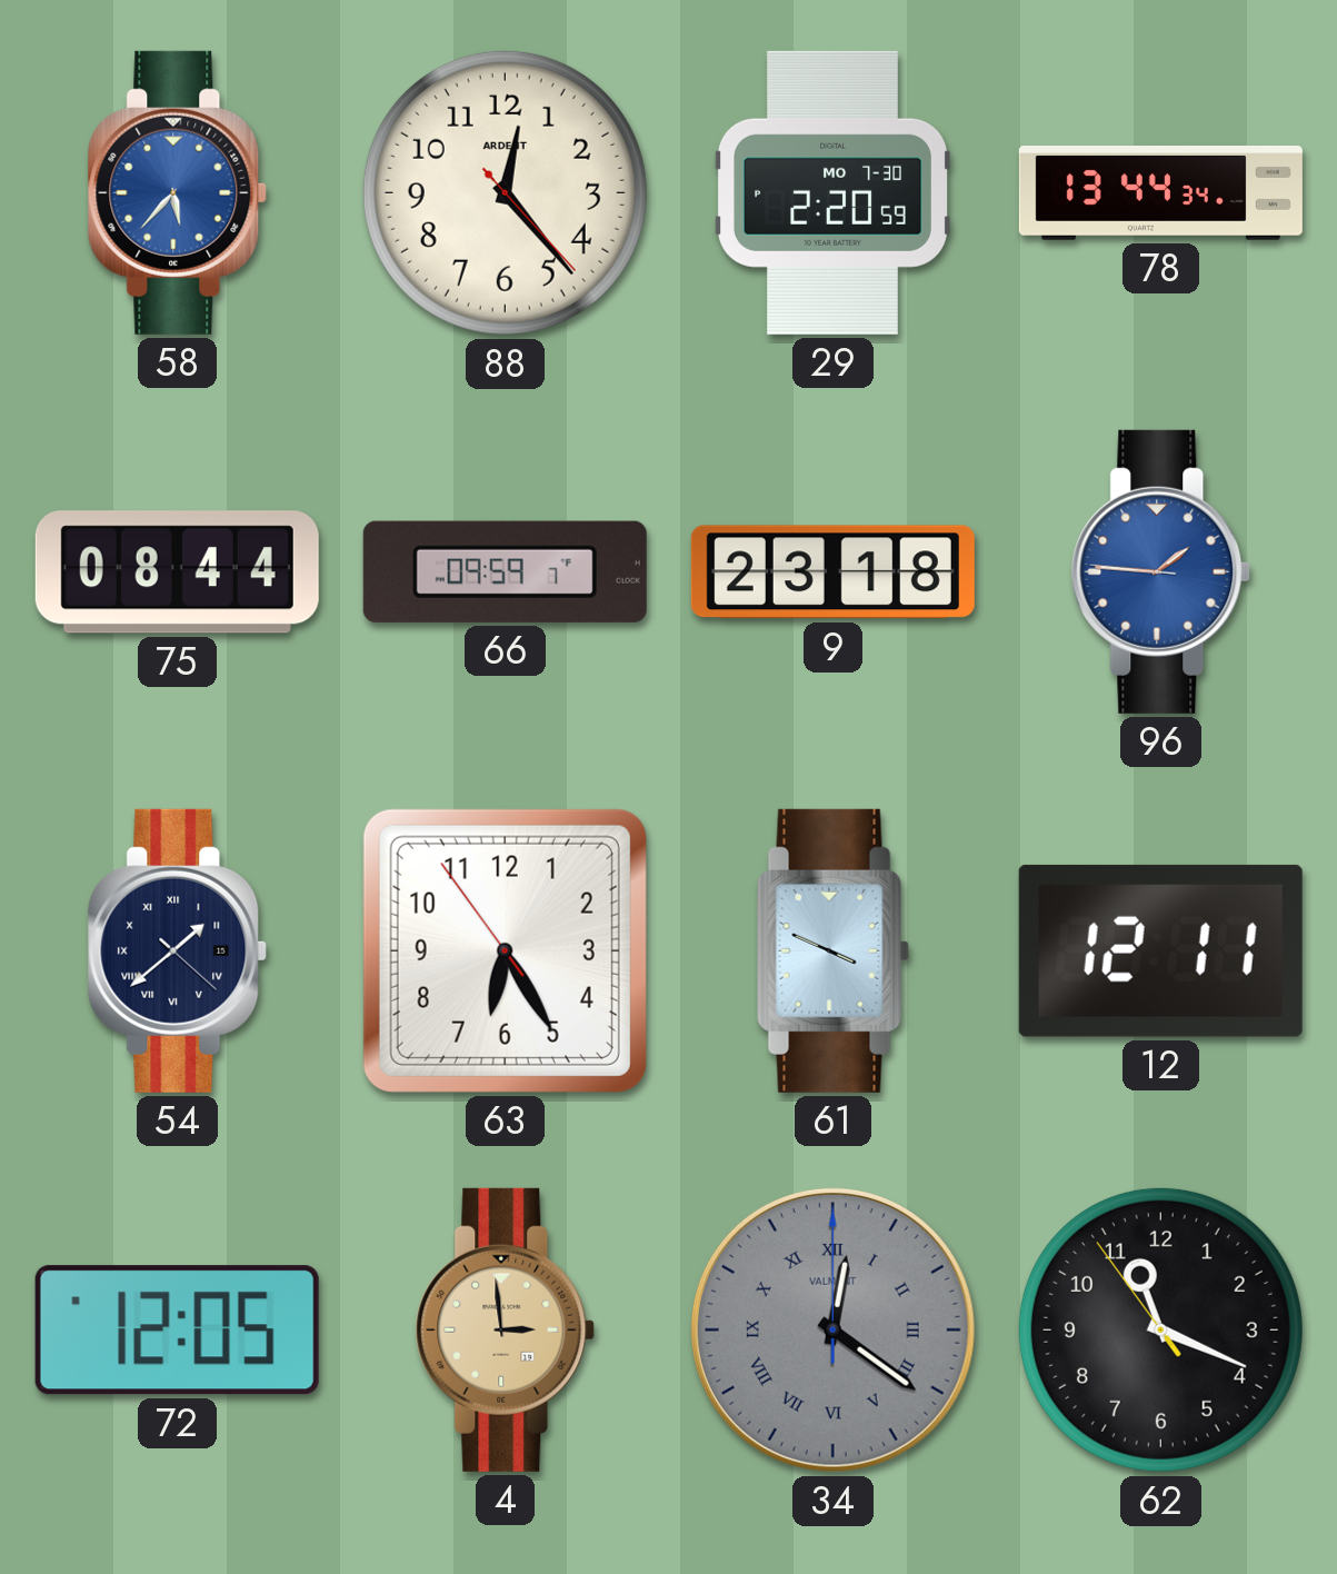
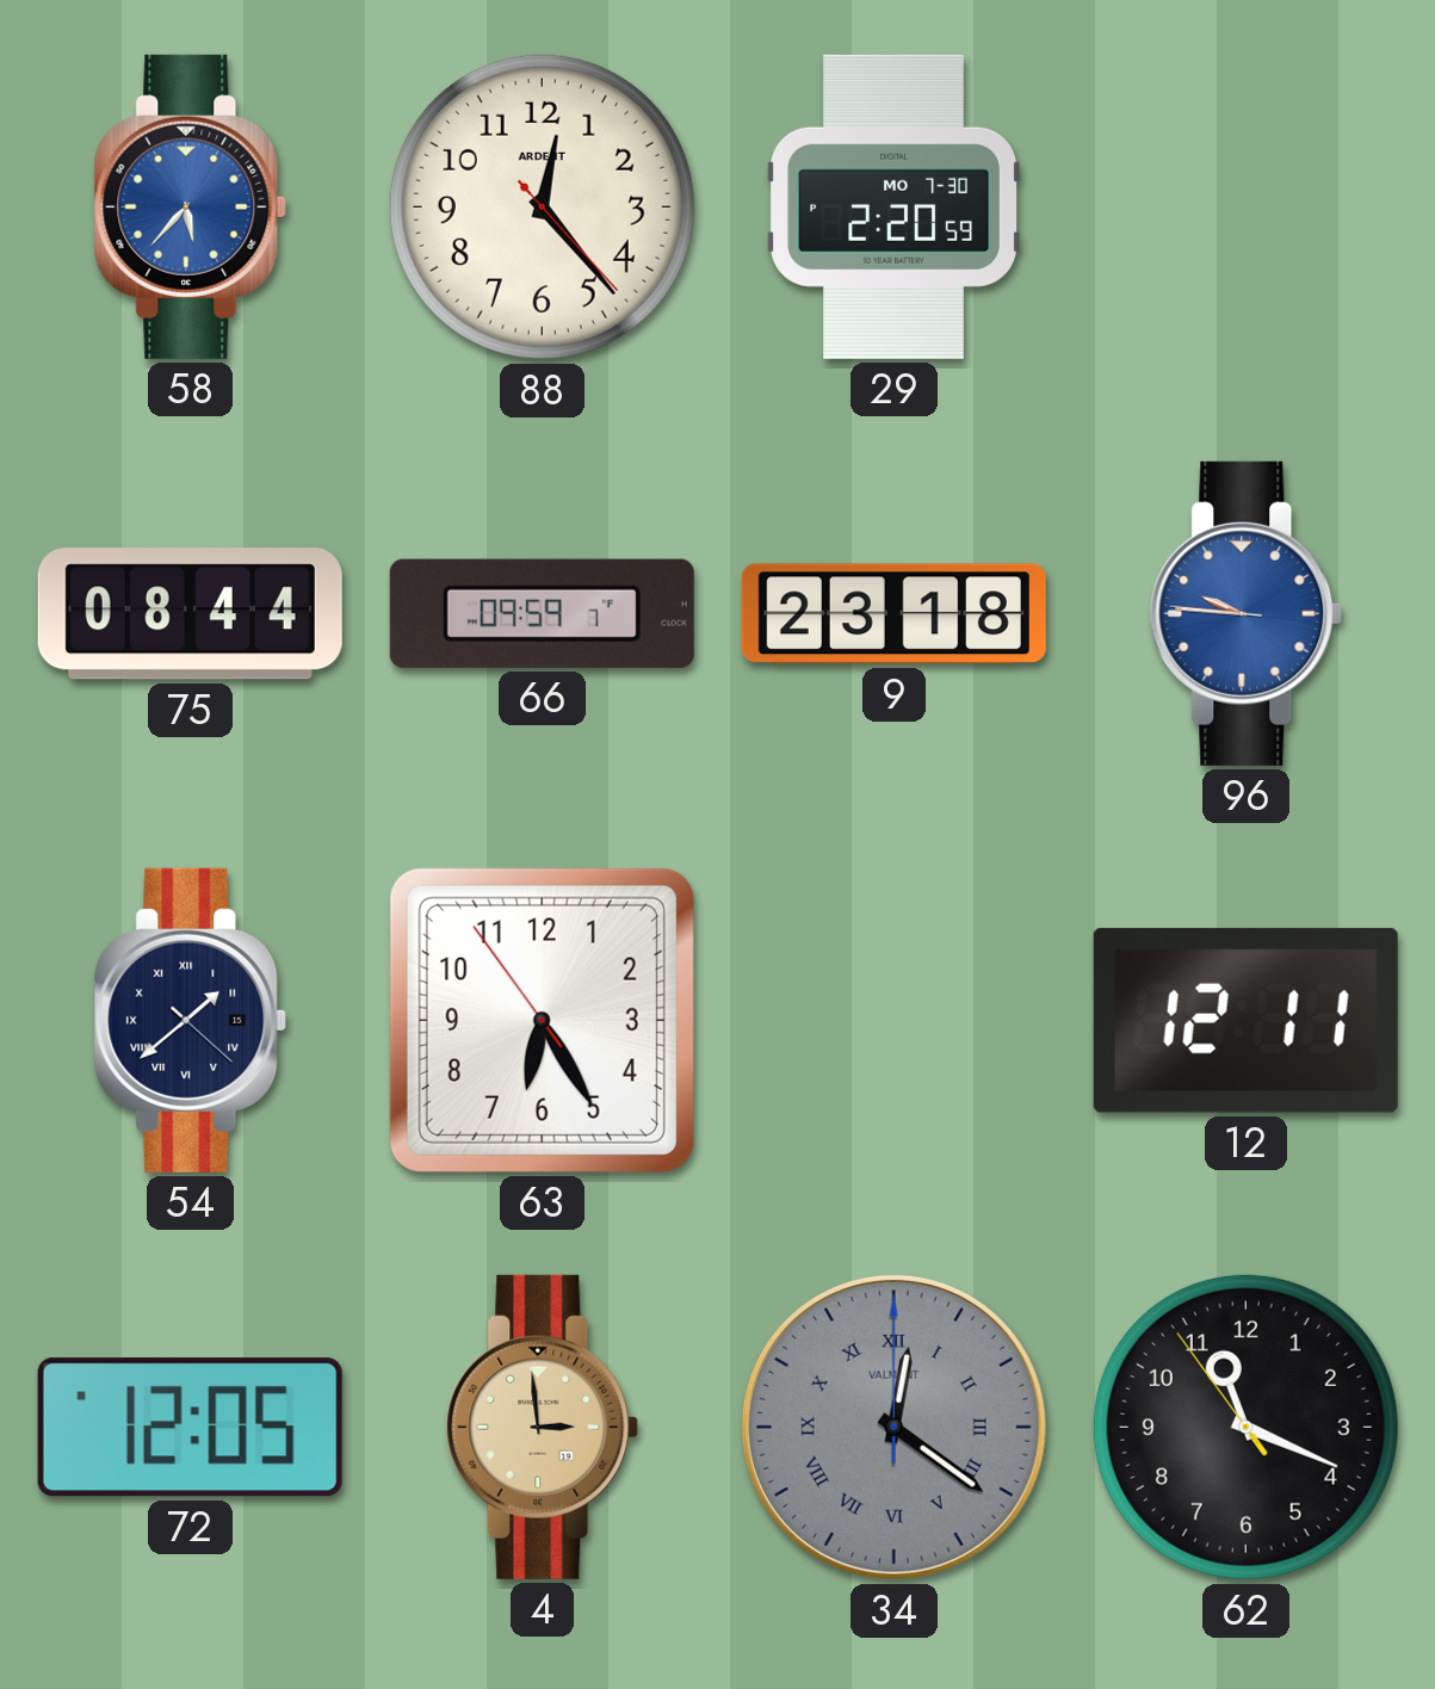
78: 13:44 -> none
96: 1:45 -> 9:45
61: 3:49 -> none
